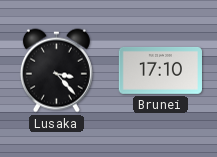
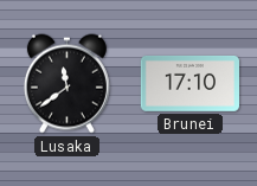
Lusaka: 3:23 -> 11:39
